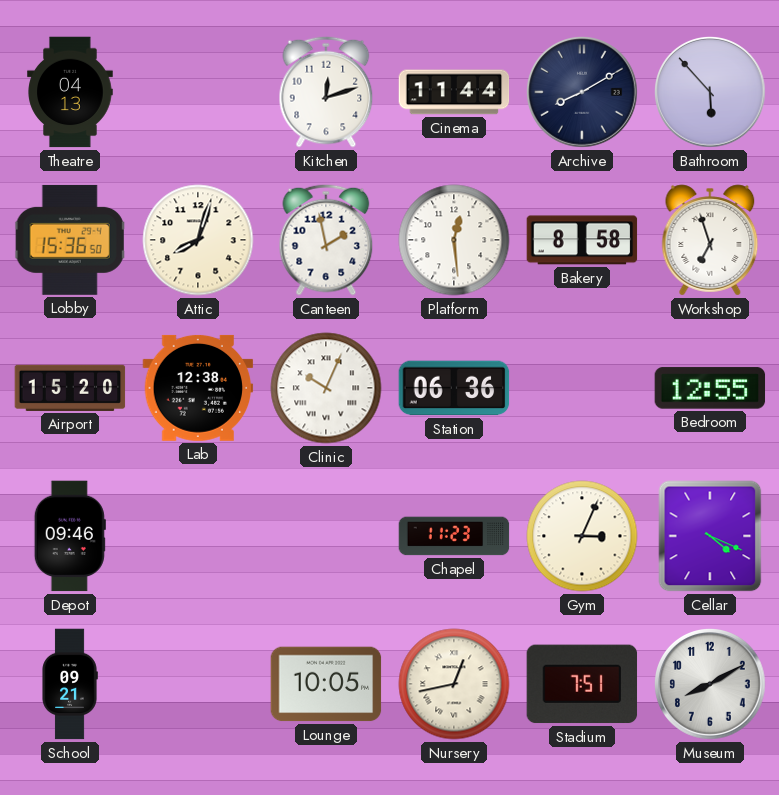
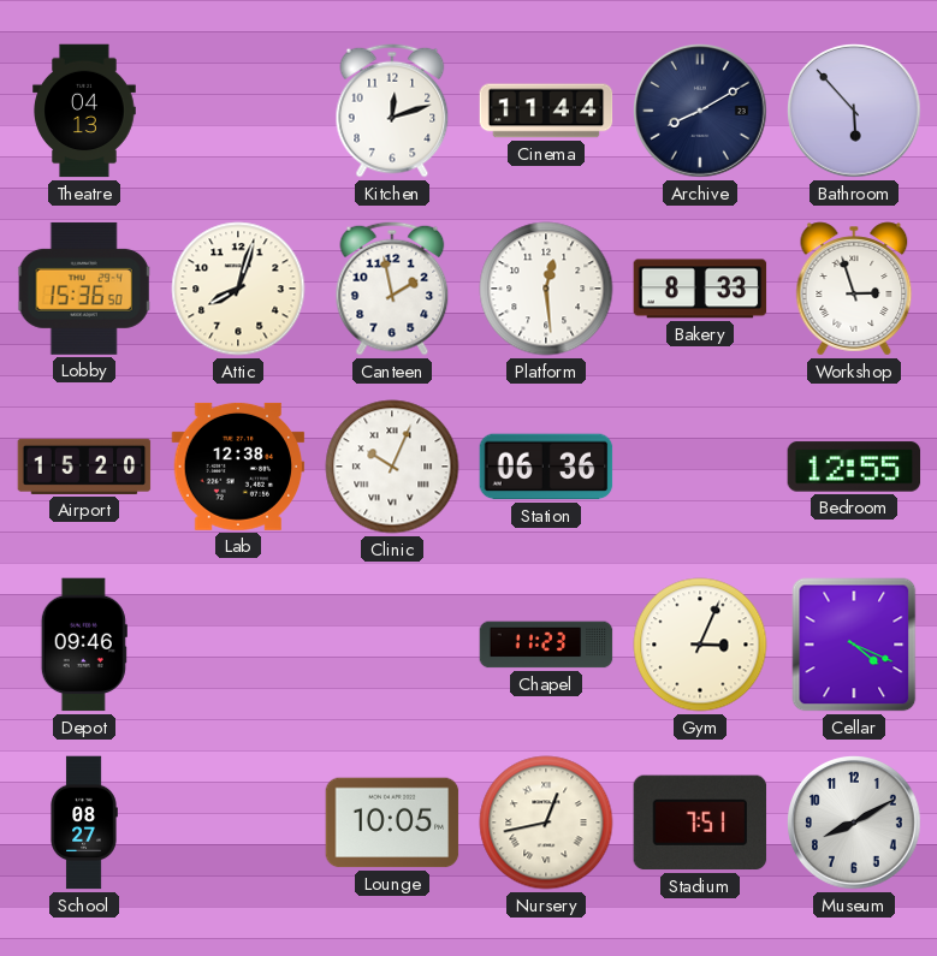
Bakery: 8:58 -> 8:33
Workshop: 6:57 -> 2:57
School: 09:21 -> 08:27
